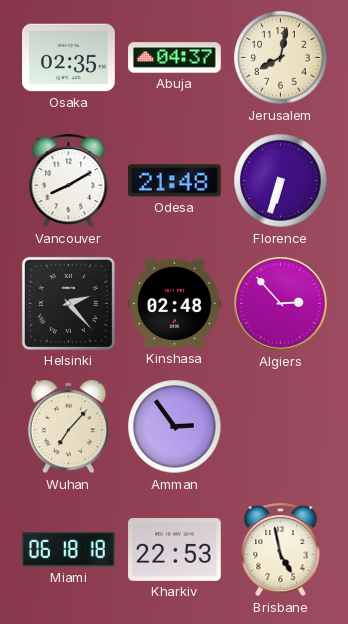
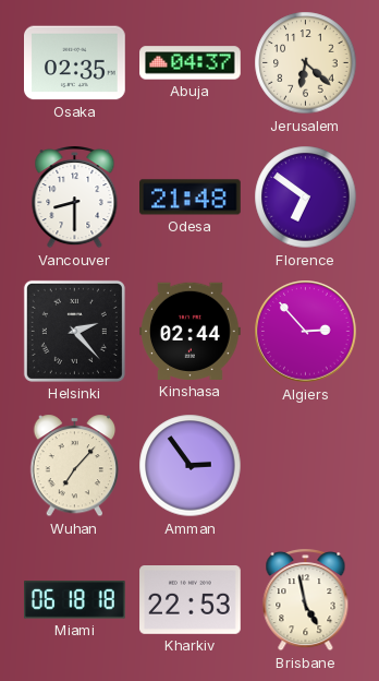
Jerusalem: 8:02 -> 6:22
Vancouver: 8:10 -> 8:30
Florence: 6:33 -> 6:51
Kinshasa: 02:48 -> 02:44
